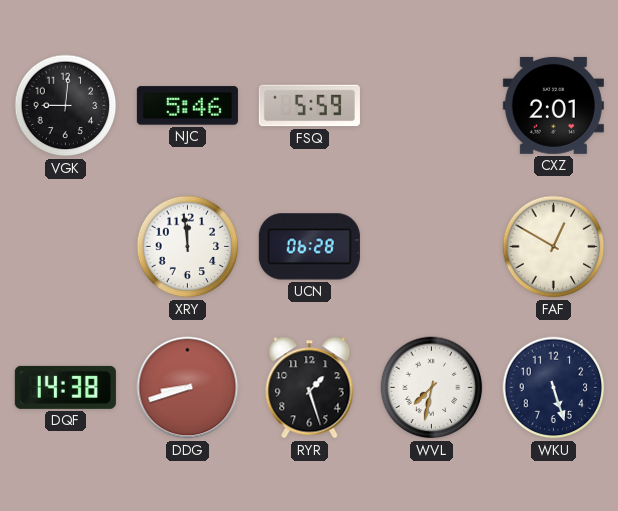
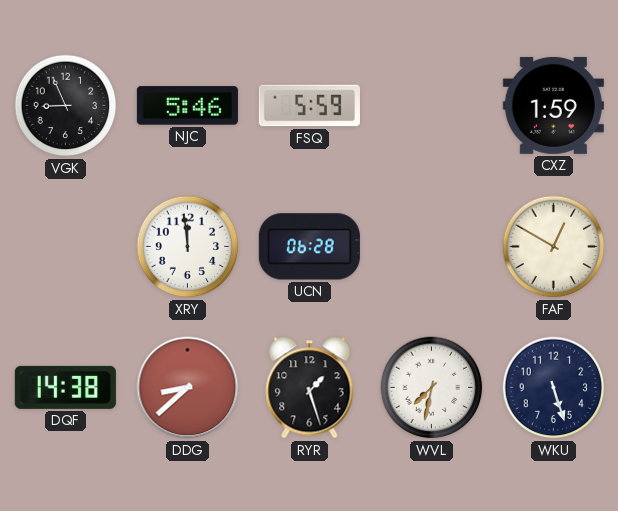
VGK: 9:01 -> 8:56
CXZ: 2:01 -> 1:59
DDG: 8:42 -> 8:38
